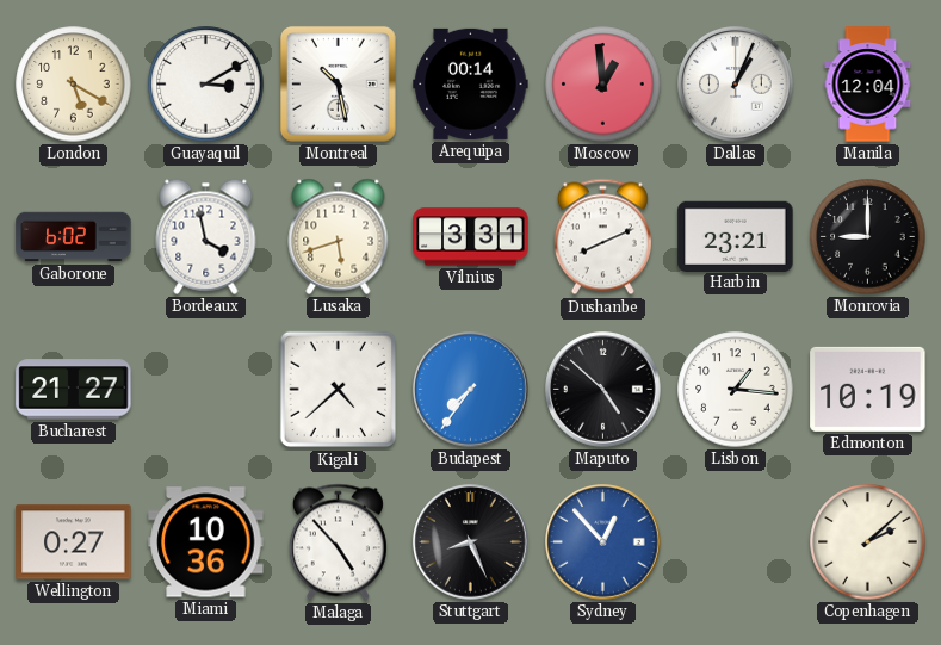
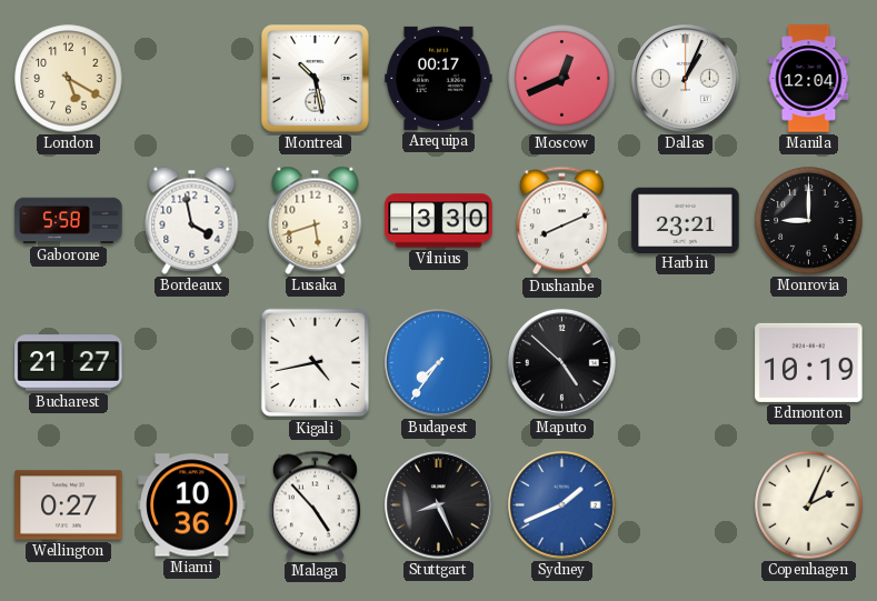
Guayaquil: 3:10 -> none
Arequipa: 00:14 -> 00:17
Moscow: 12:59 -> 12:41
Gaborone: 6:02 -> 5:58
Vilnius: 3:31 -> 3:30
Kigali: 4:38 -> 4:43
Lisbon: 1:16 -> none
Sydney: 12:53 -> 1:41
Copenhagen: 2:08 -> 2:04
